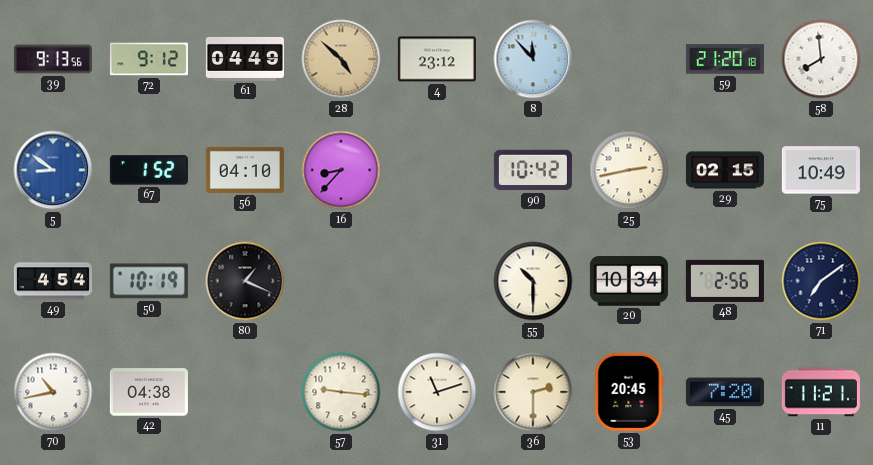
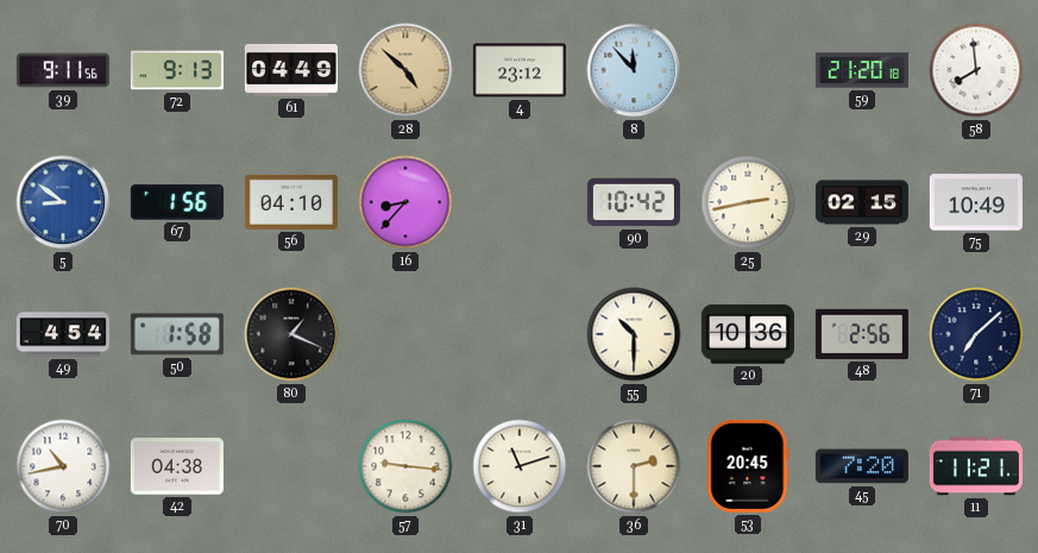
39: 9:13 -> 9:11
72: 9:12 -> 9:13
67: 1:52 -> 1:56
50: 10:19 -> 1:58
20: 10:34 -> 10:36
71: 7:09 -> 7:08
